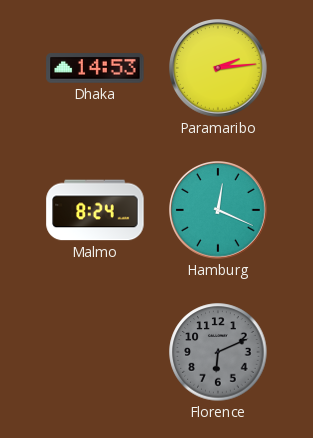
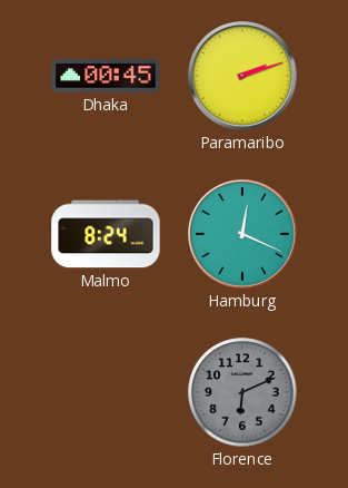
Dhaka: 14:53 -> 00:45
Paramaribo: 2:14 -> 2:12
